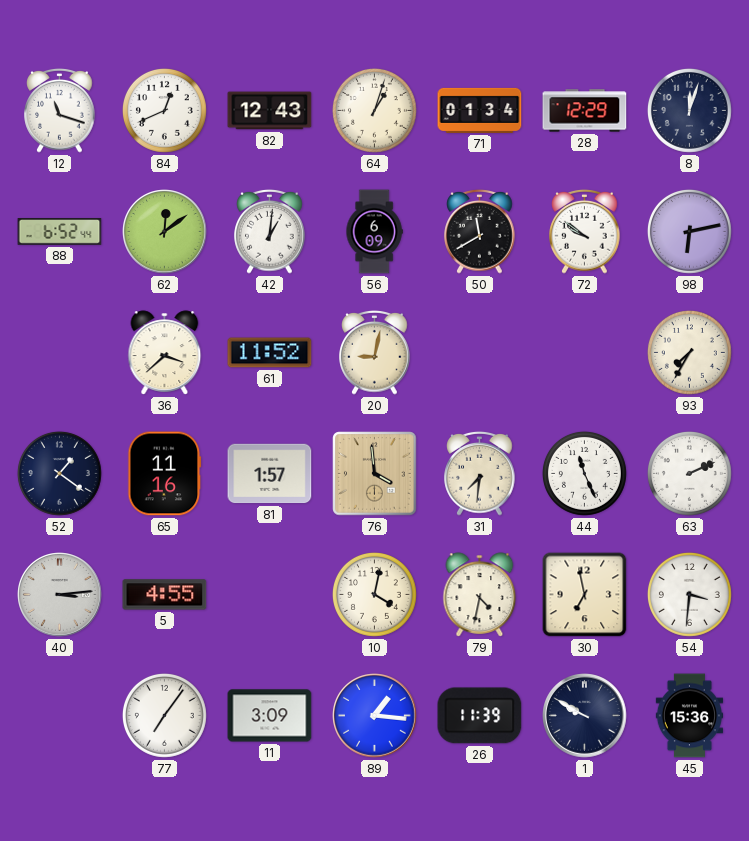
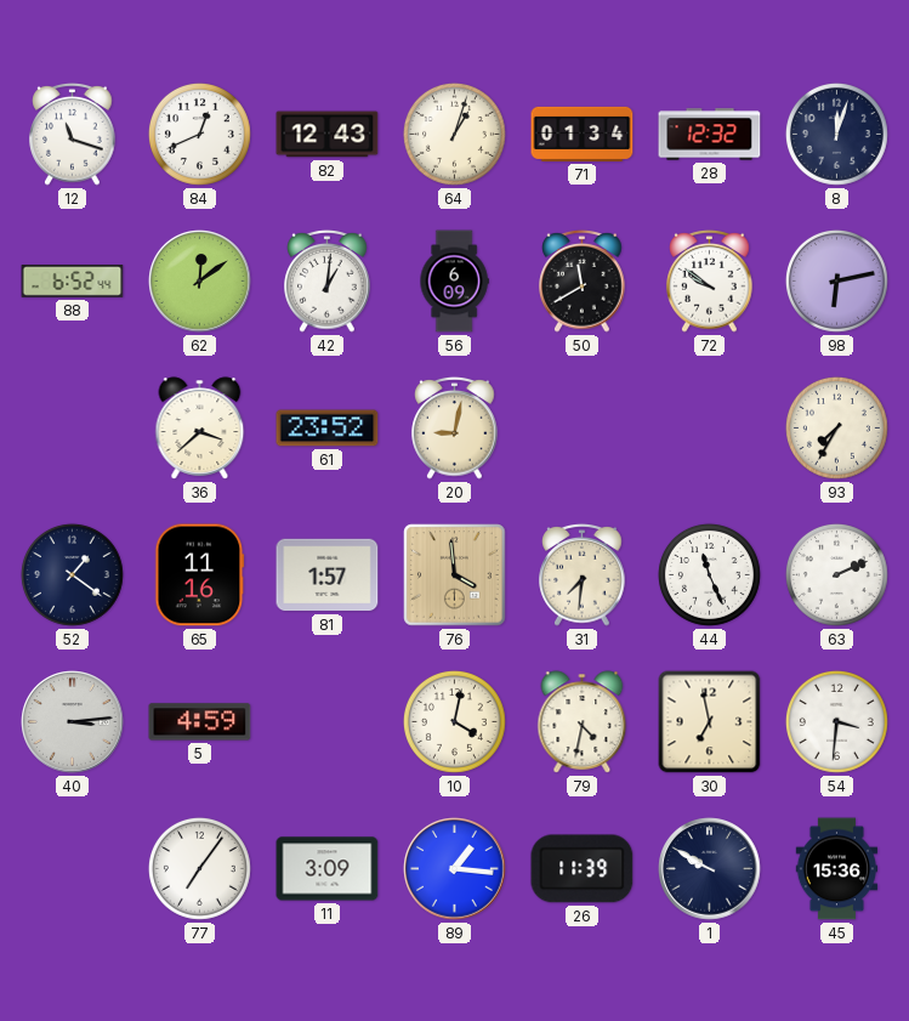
28: 12:29 -> 12:32
61: 11:52 -> 23:52
5: 4:55 -> 4:59
